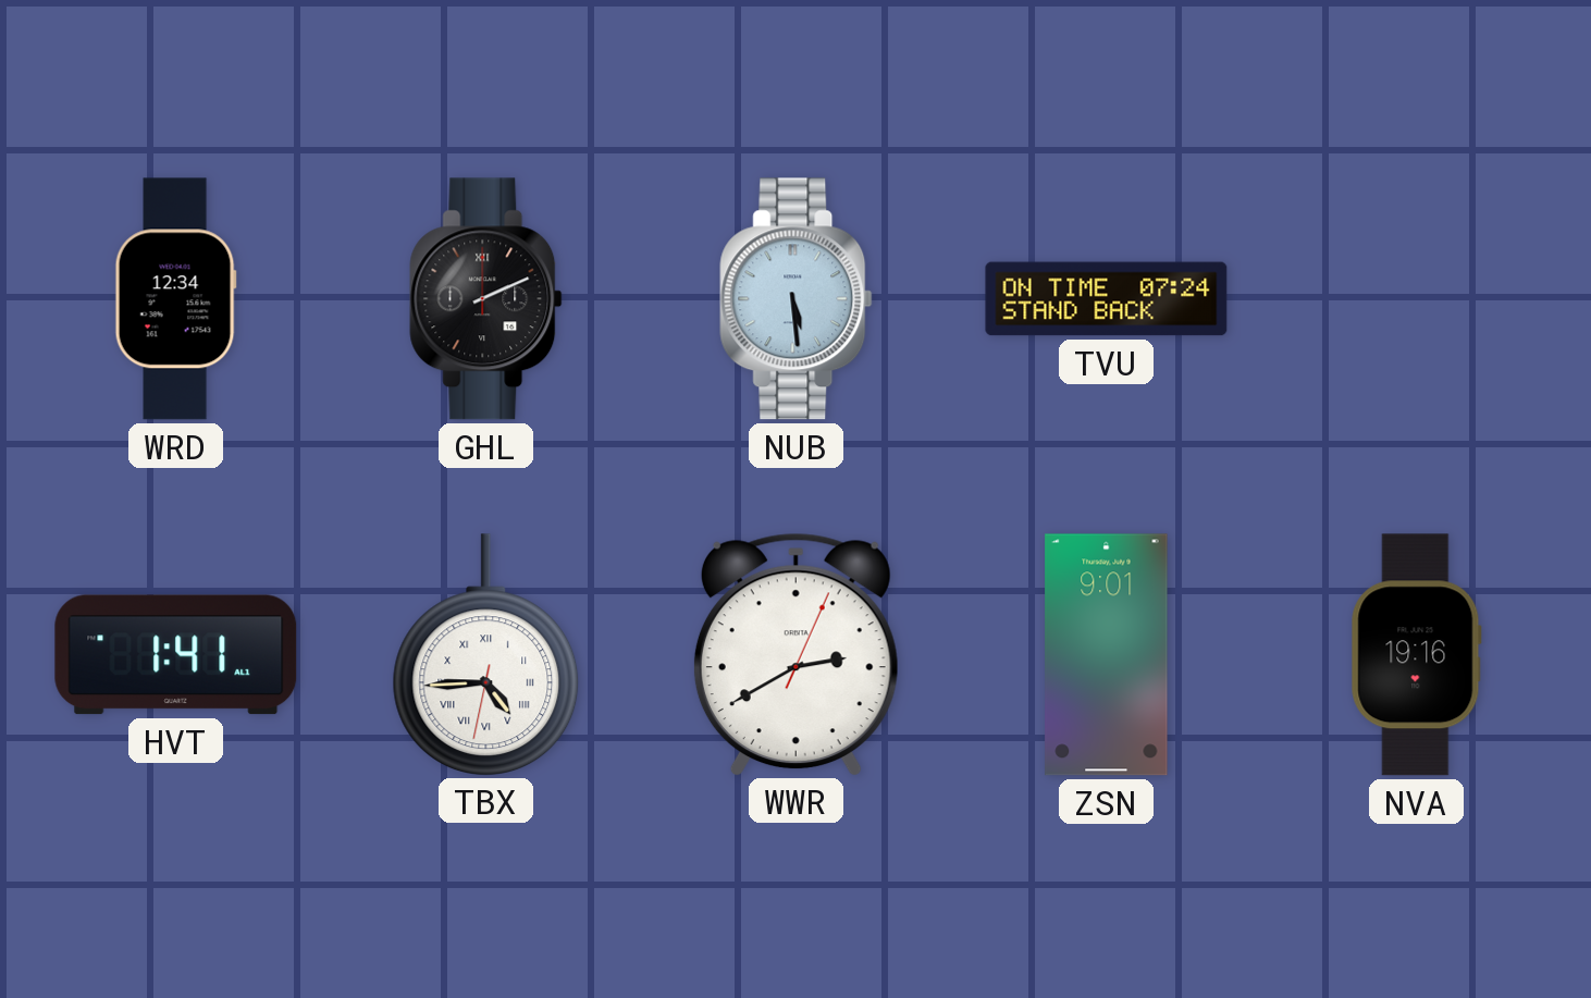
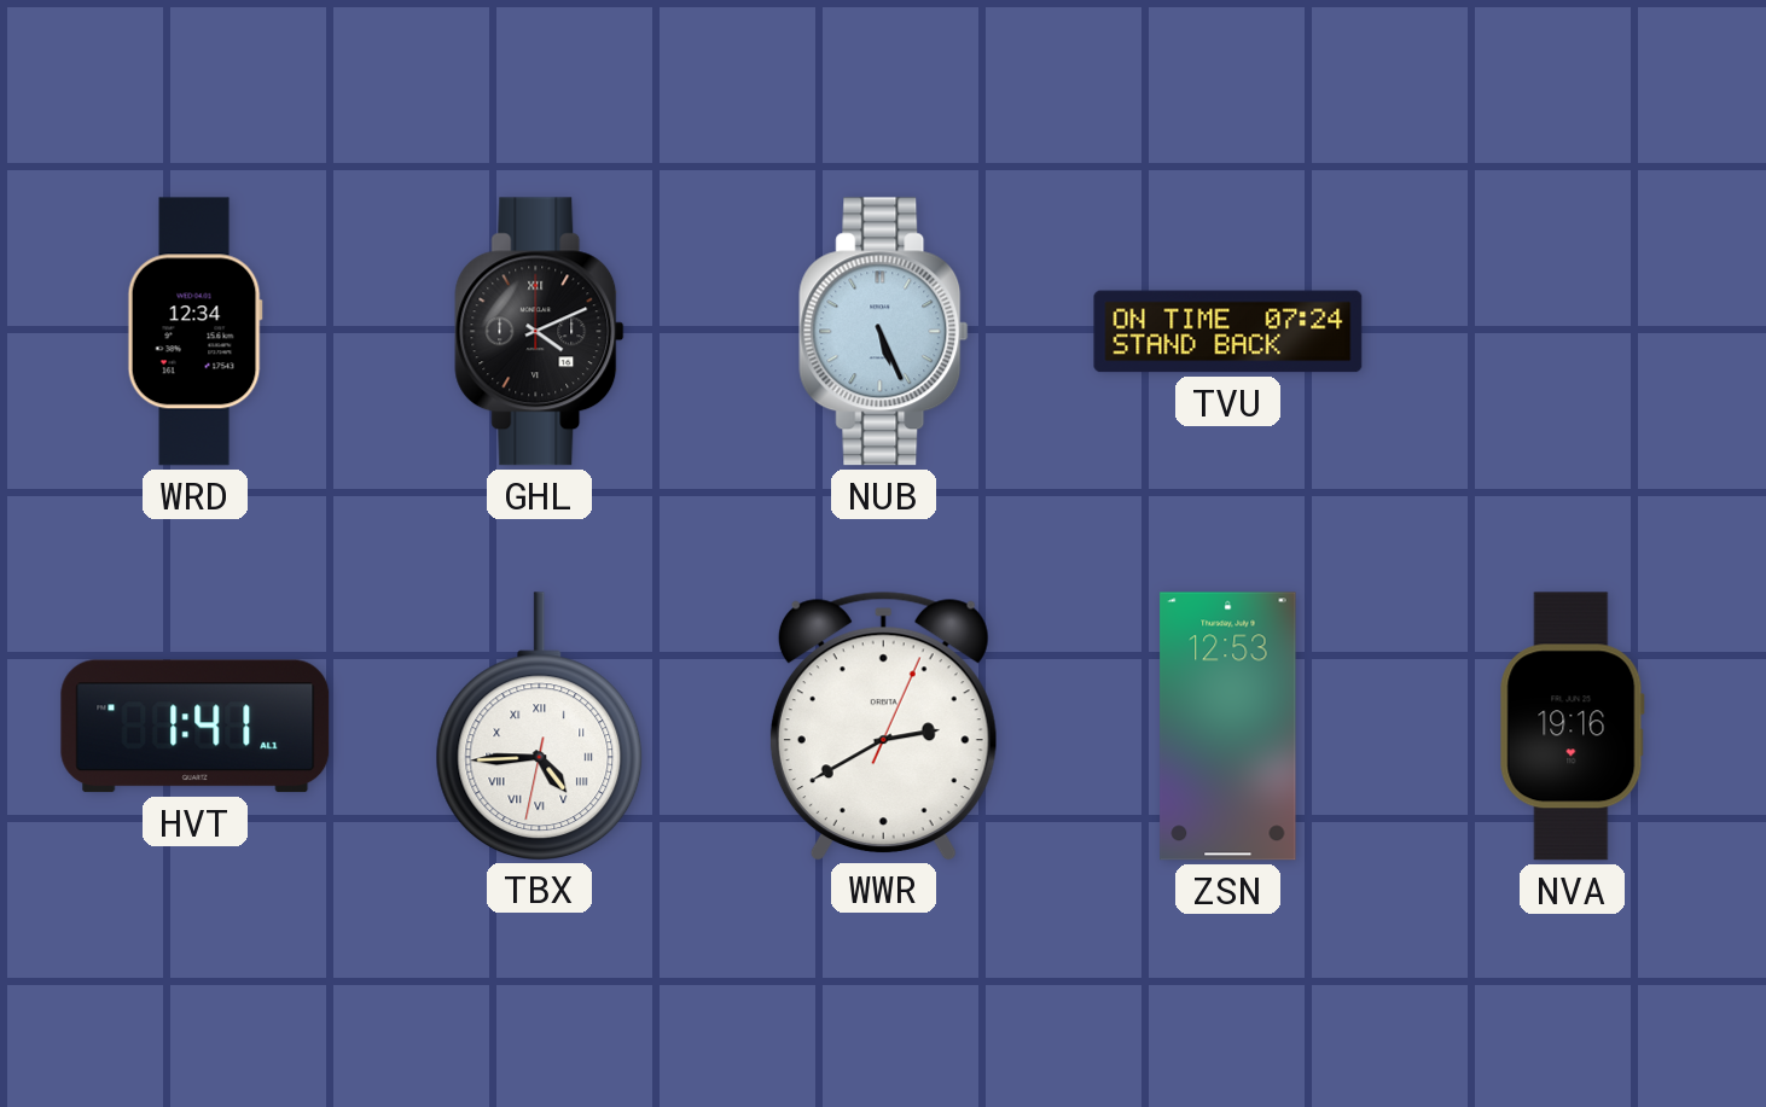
GHL: 2:11 -> 4:11
NUB: 5:29 -> 5:26
ZSN: 9:01 -> 12:53
